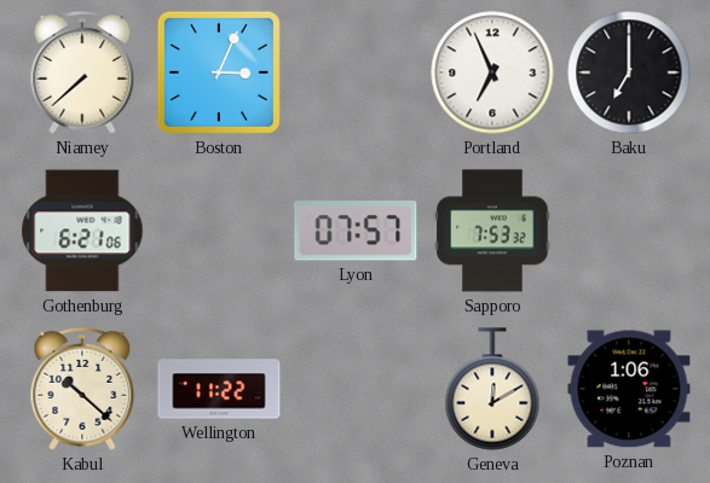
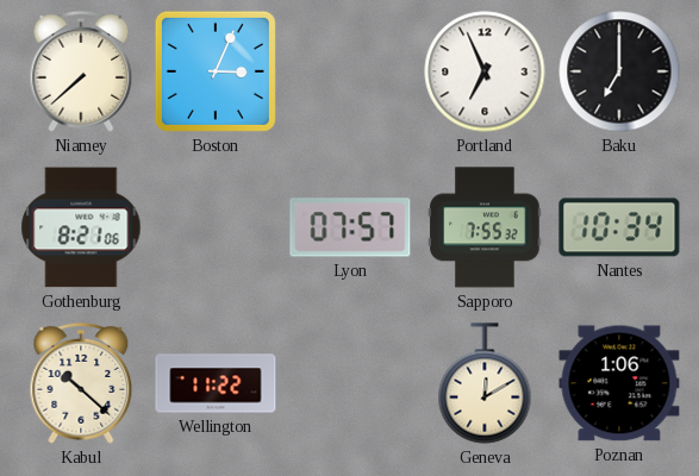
Gothenburg: 6:21 -> 8:21
Sapporo: 7:53 -> 7:55
Nantes: none -> 10:34
